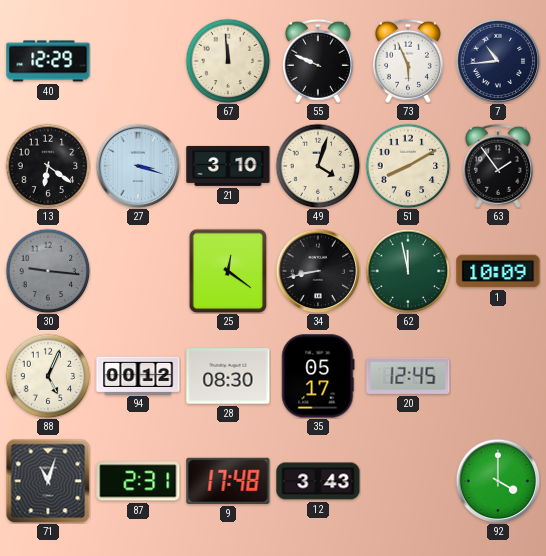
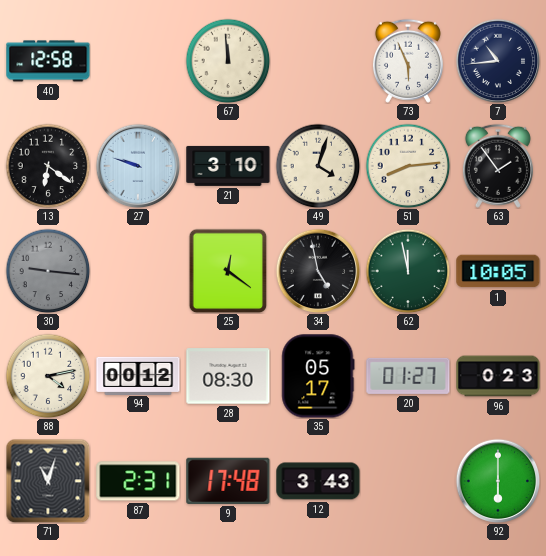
40: 12:29 -> 12:58
55: 9:49 -> none
27: 3:18 -> 9:48
51: 8:10 -> 8:14
34: 8:43 -> 4:58
1: 10:09 -> 10:05
88: 5:04 -> 4:13
20: 12:45 -> 01:27
96: none -> 0:23
92: 4:00 -> 6:00
